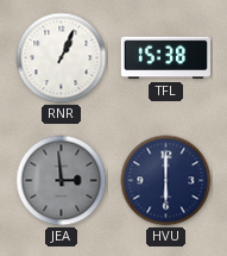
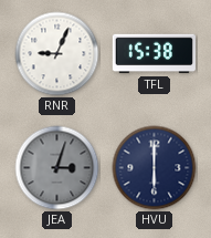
RNR: 1:04 -> 9:04
JEA: 2:59 -> 3:03
